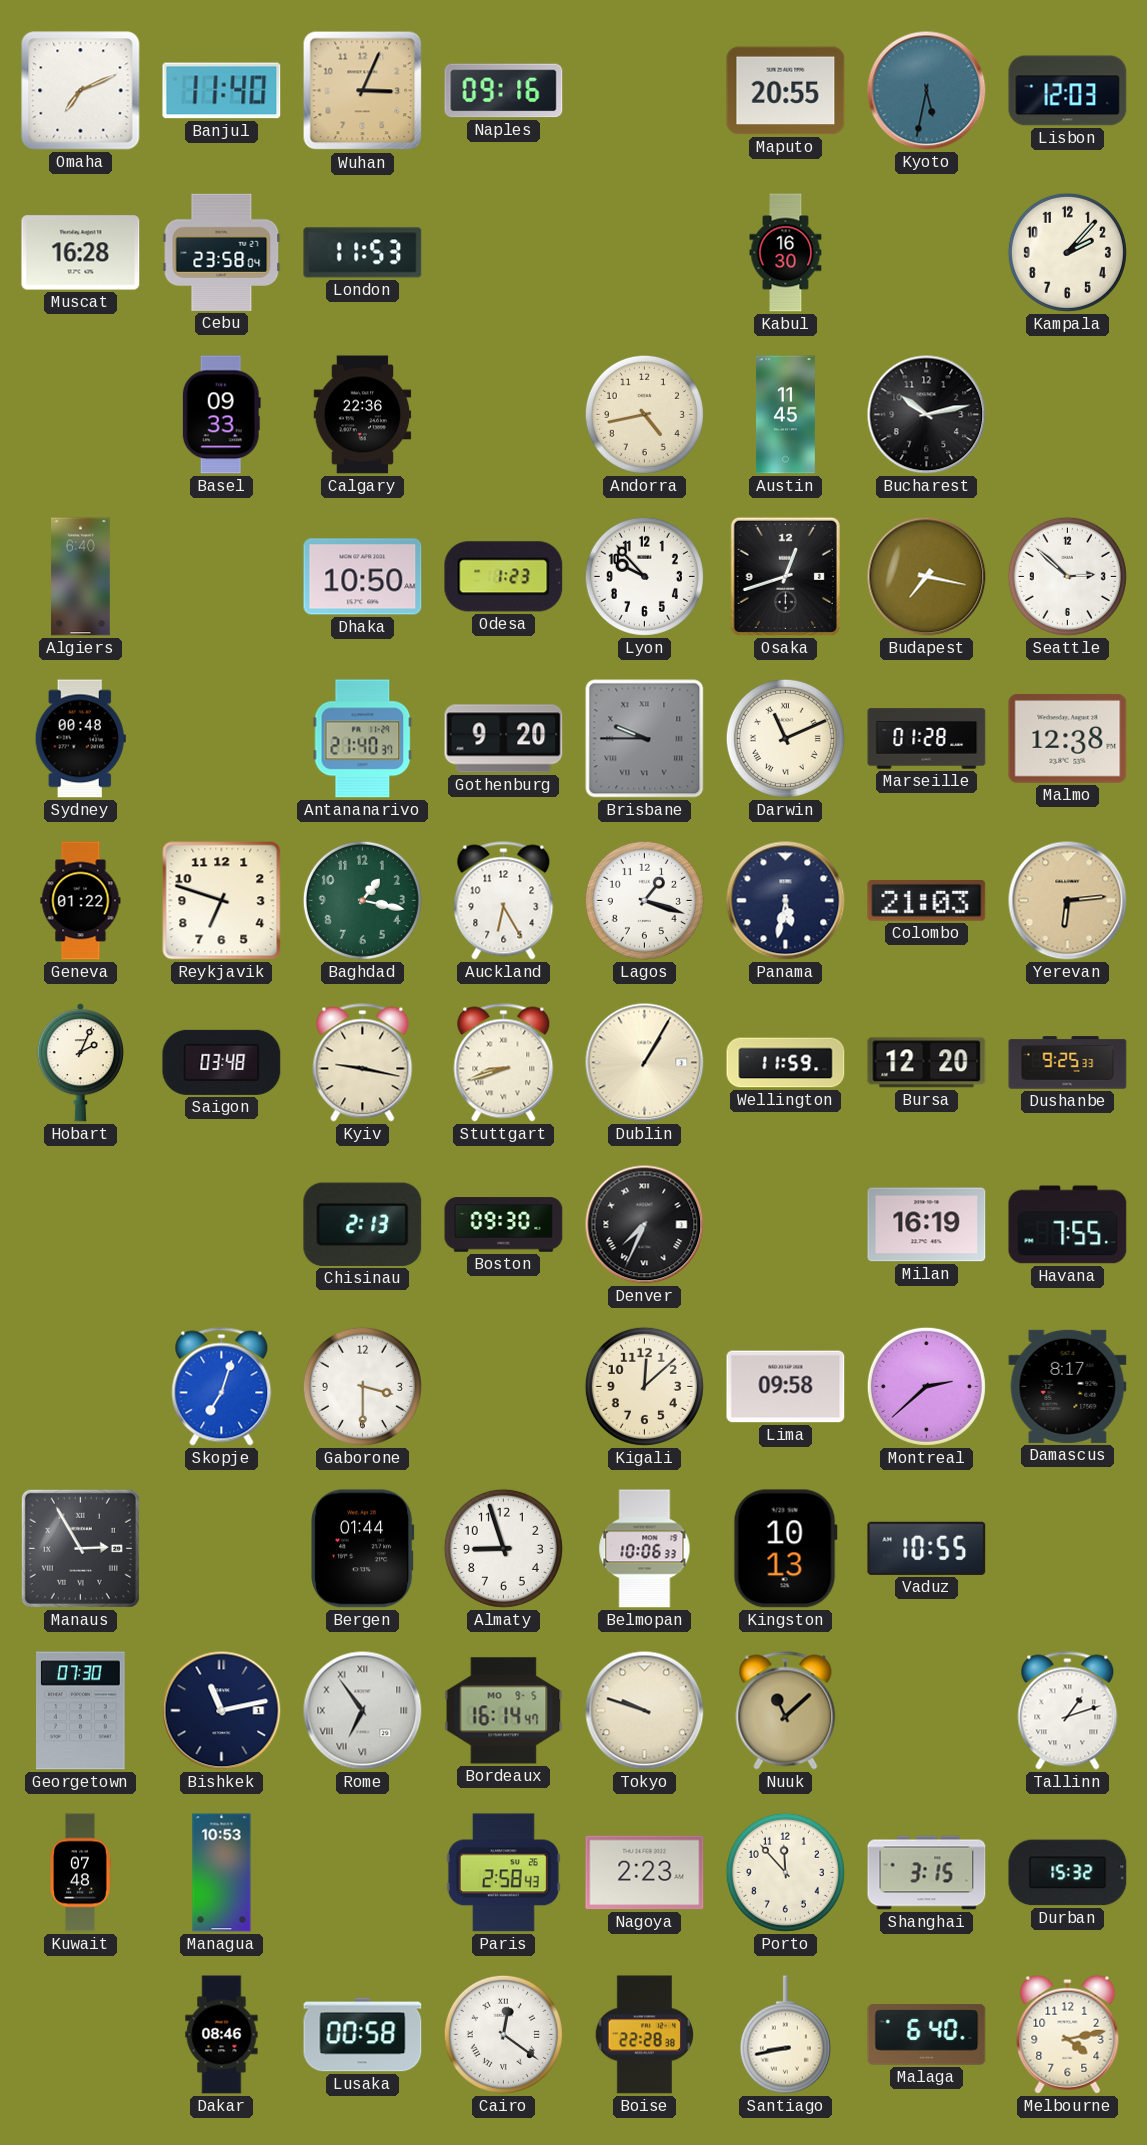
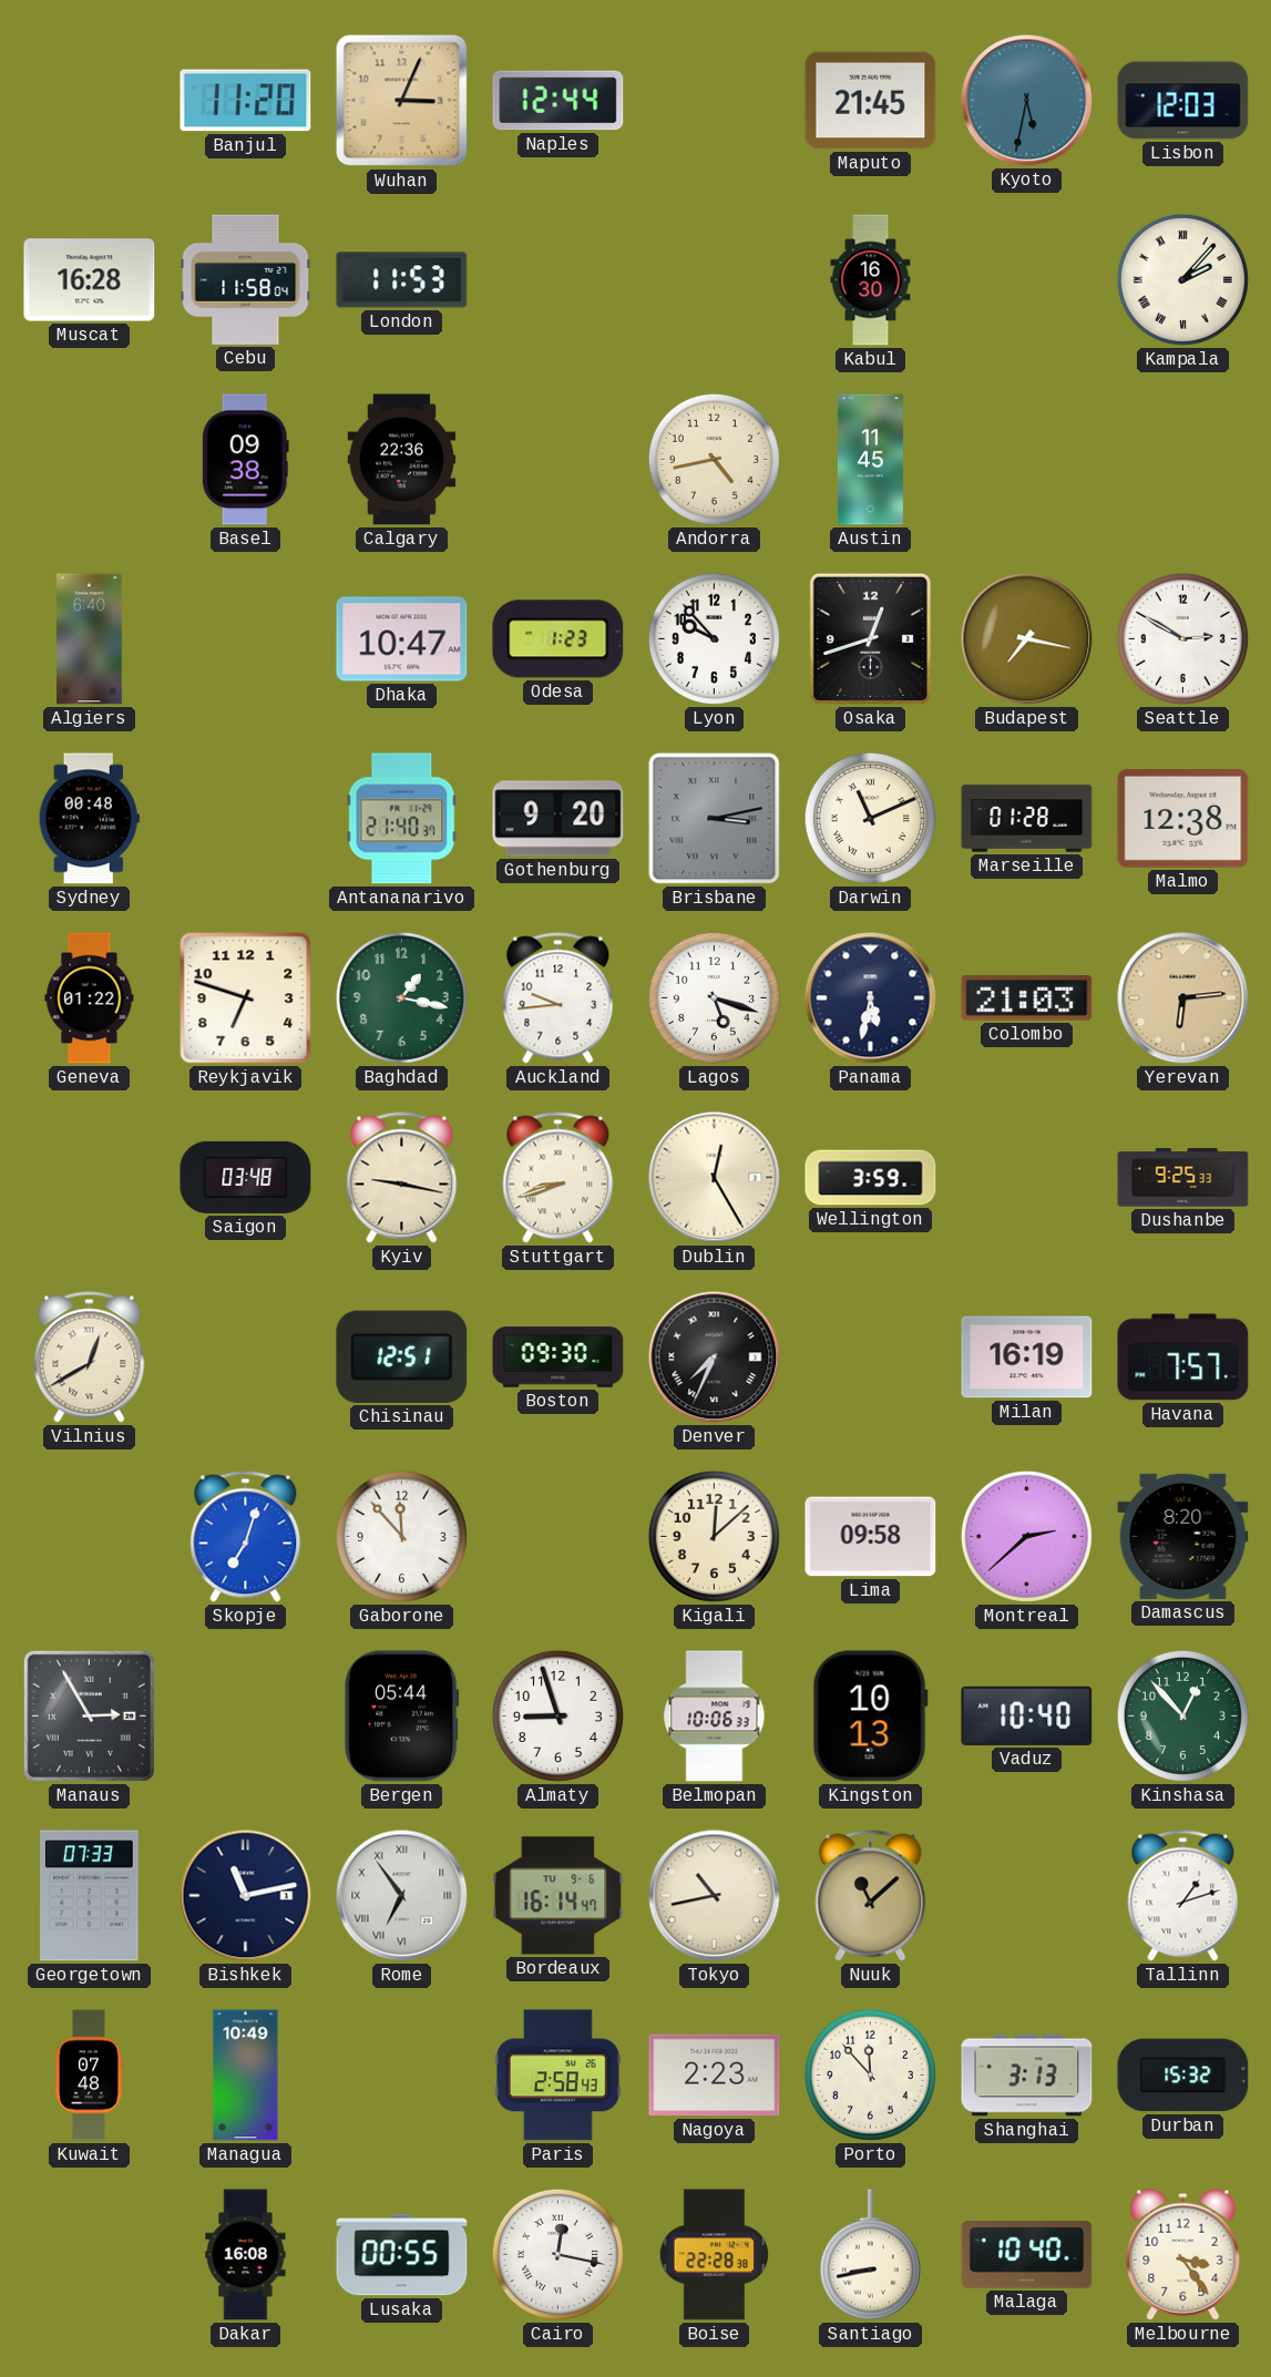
Omaha: 7:11 -> none
Banjul: 11:40 -> 11:20
Naples: 09:16 -> 12:44
Maputo: 20:55 -> 21:45
Cebu: 23:58 -> 11:58
Kampala numerals: Arabic -> Roman
Basel: 09:33 -> 09:38
Bucharest: 10:13 -> none
Dhaka: 10:50 -> 10:47
Seattle: 2:52 -> 2:50
Brisbane: 9:45 -> 3:13
Auckland: 6:25 -> 9:44
Lagos: 1:18 -> 5:18
Hobart: 2:04 -> none
Dublin: 1:05 -> 12:25
Wellington: 11:59 -> 3:59
Bursa: 12:20 -> none
Vilnius: none -> 12:40
Chisinau: 2:13 -> 12:51
Havana: 7:55 -> 7:57
Gaborone: 3:30 -> 11:53
Damascus: 8:17 -> 8:20
Bergen: 01:44 -> 05:44
Vaduz: 10:55 -> 10:40
Kinshasa: none -> 12:53
Georgetown: 07:30 -> 07:33
Bordeaux date: MO 9-5 -> TU 9-6
Tokyo: 9:48 -> 10:43
Managua: 10:53 -> 10:49
Shanghai: 3:15 -> 3:13
Dakar: 08:46 -> 16:08
Lusaka: 00:58 -> 00:55
Cairo: 12:21 -> 12:17
Malaga: 6:40 -> 10:40
Melbourne: 4:13 -> 3:24
